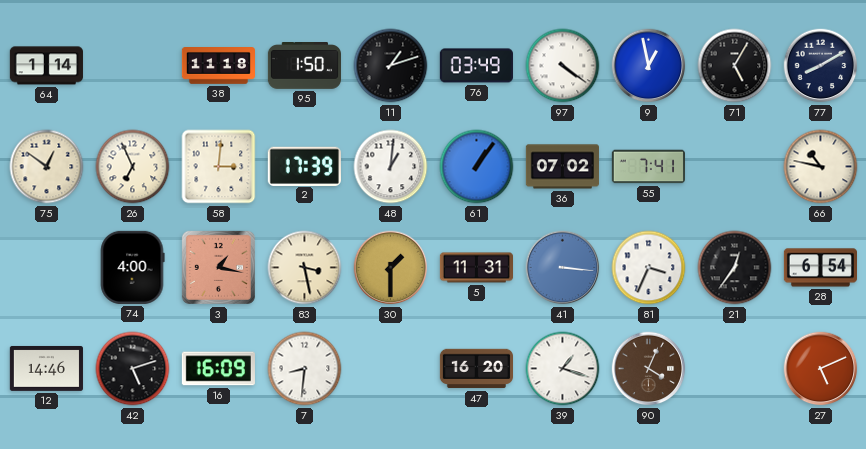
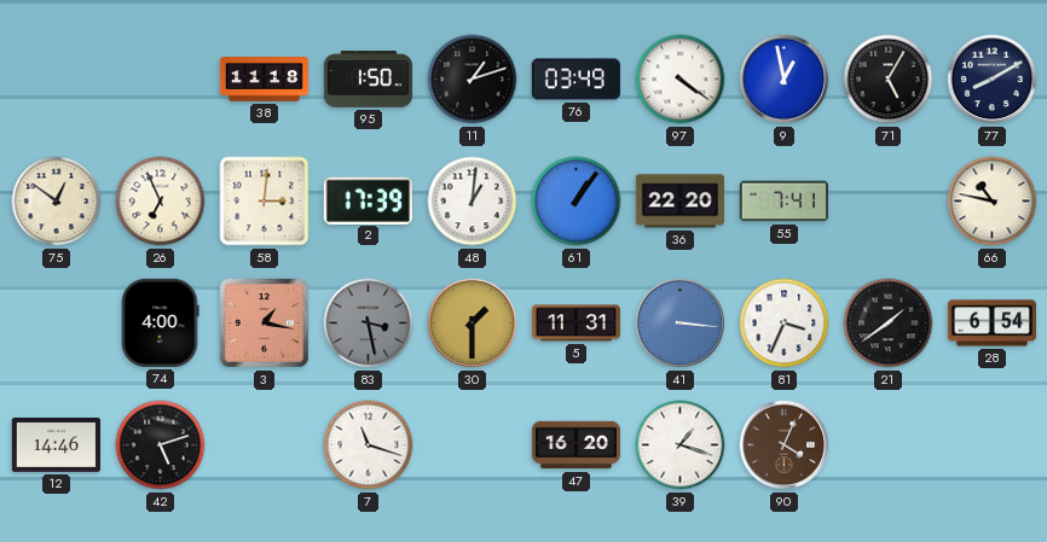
64: 1:14 -> none
36: 07:02 -> 22:20
83 dial: cream -> grey
21: 12:36 -> 1:39
16: 16:09 -> none
7: 8:31 -> 11:18
27: 5:11 -> none
